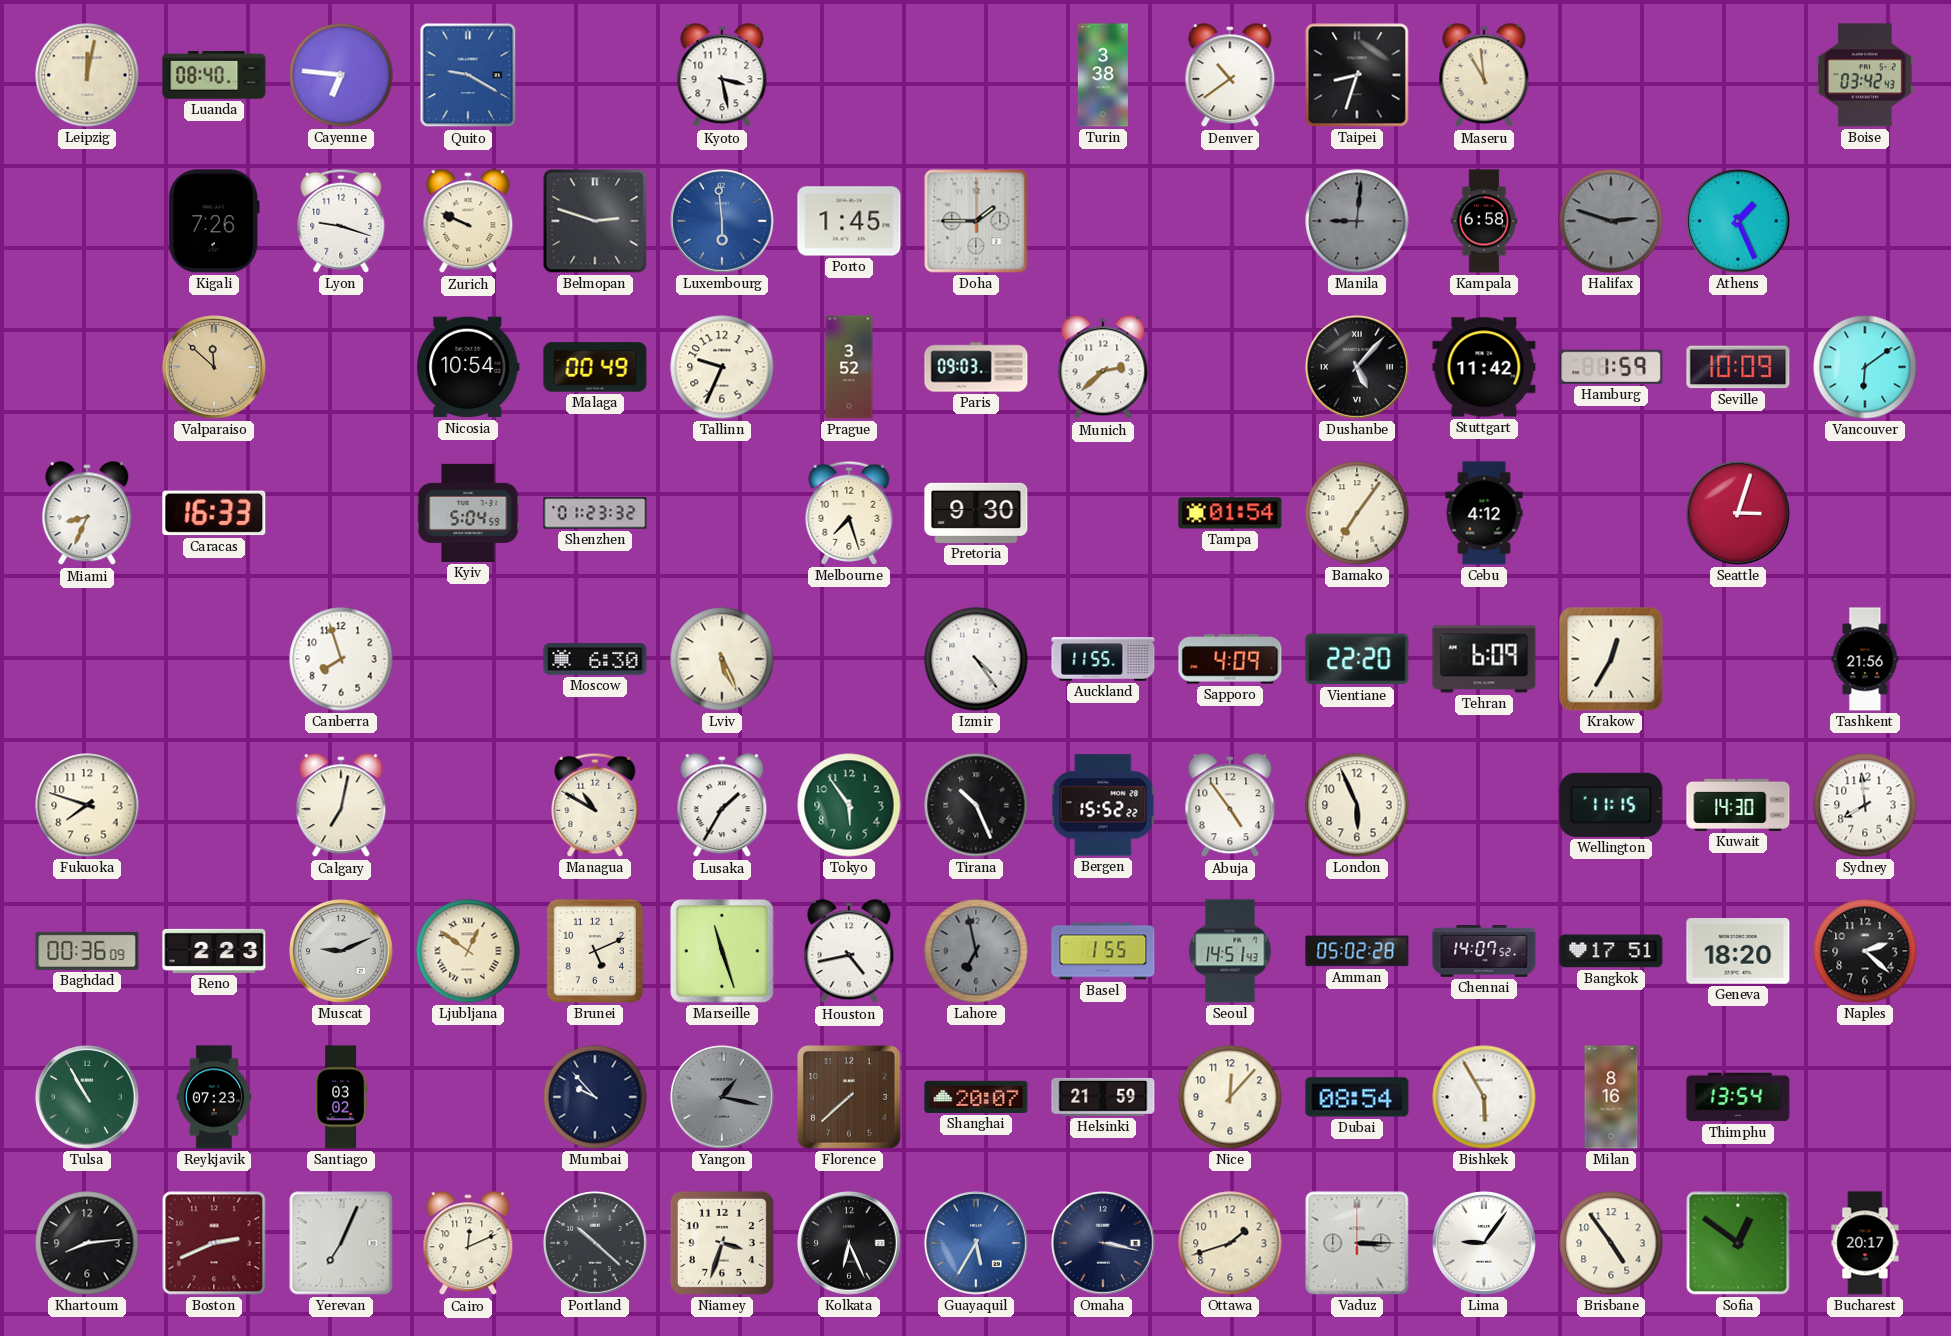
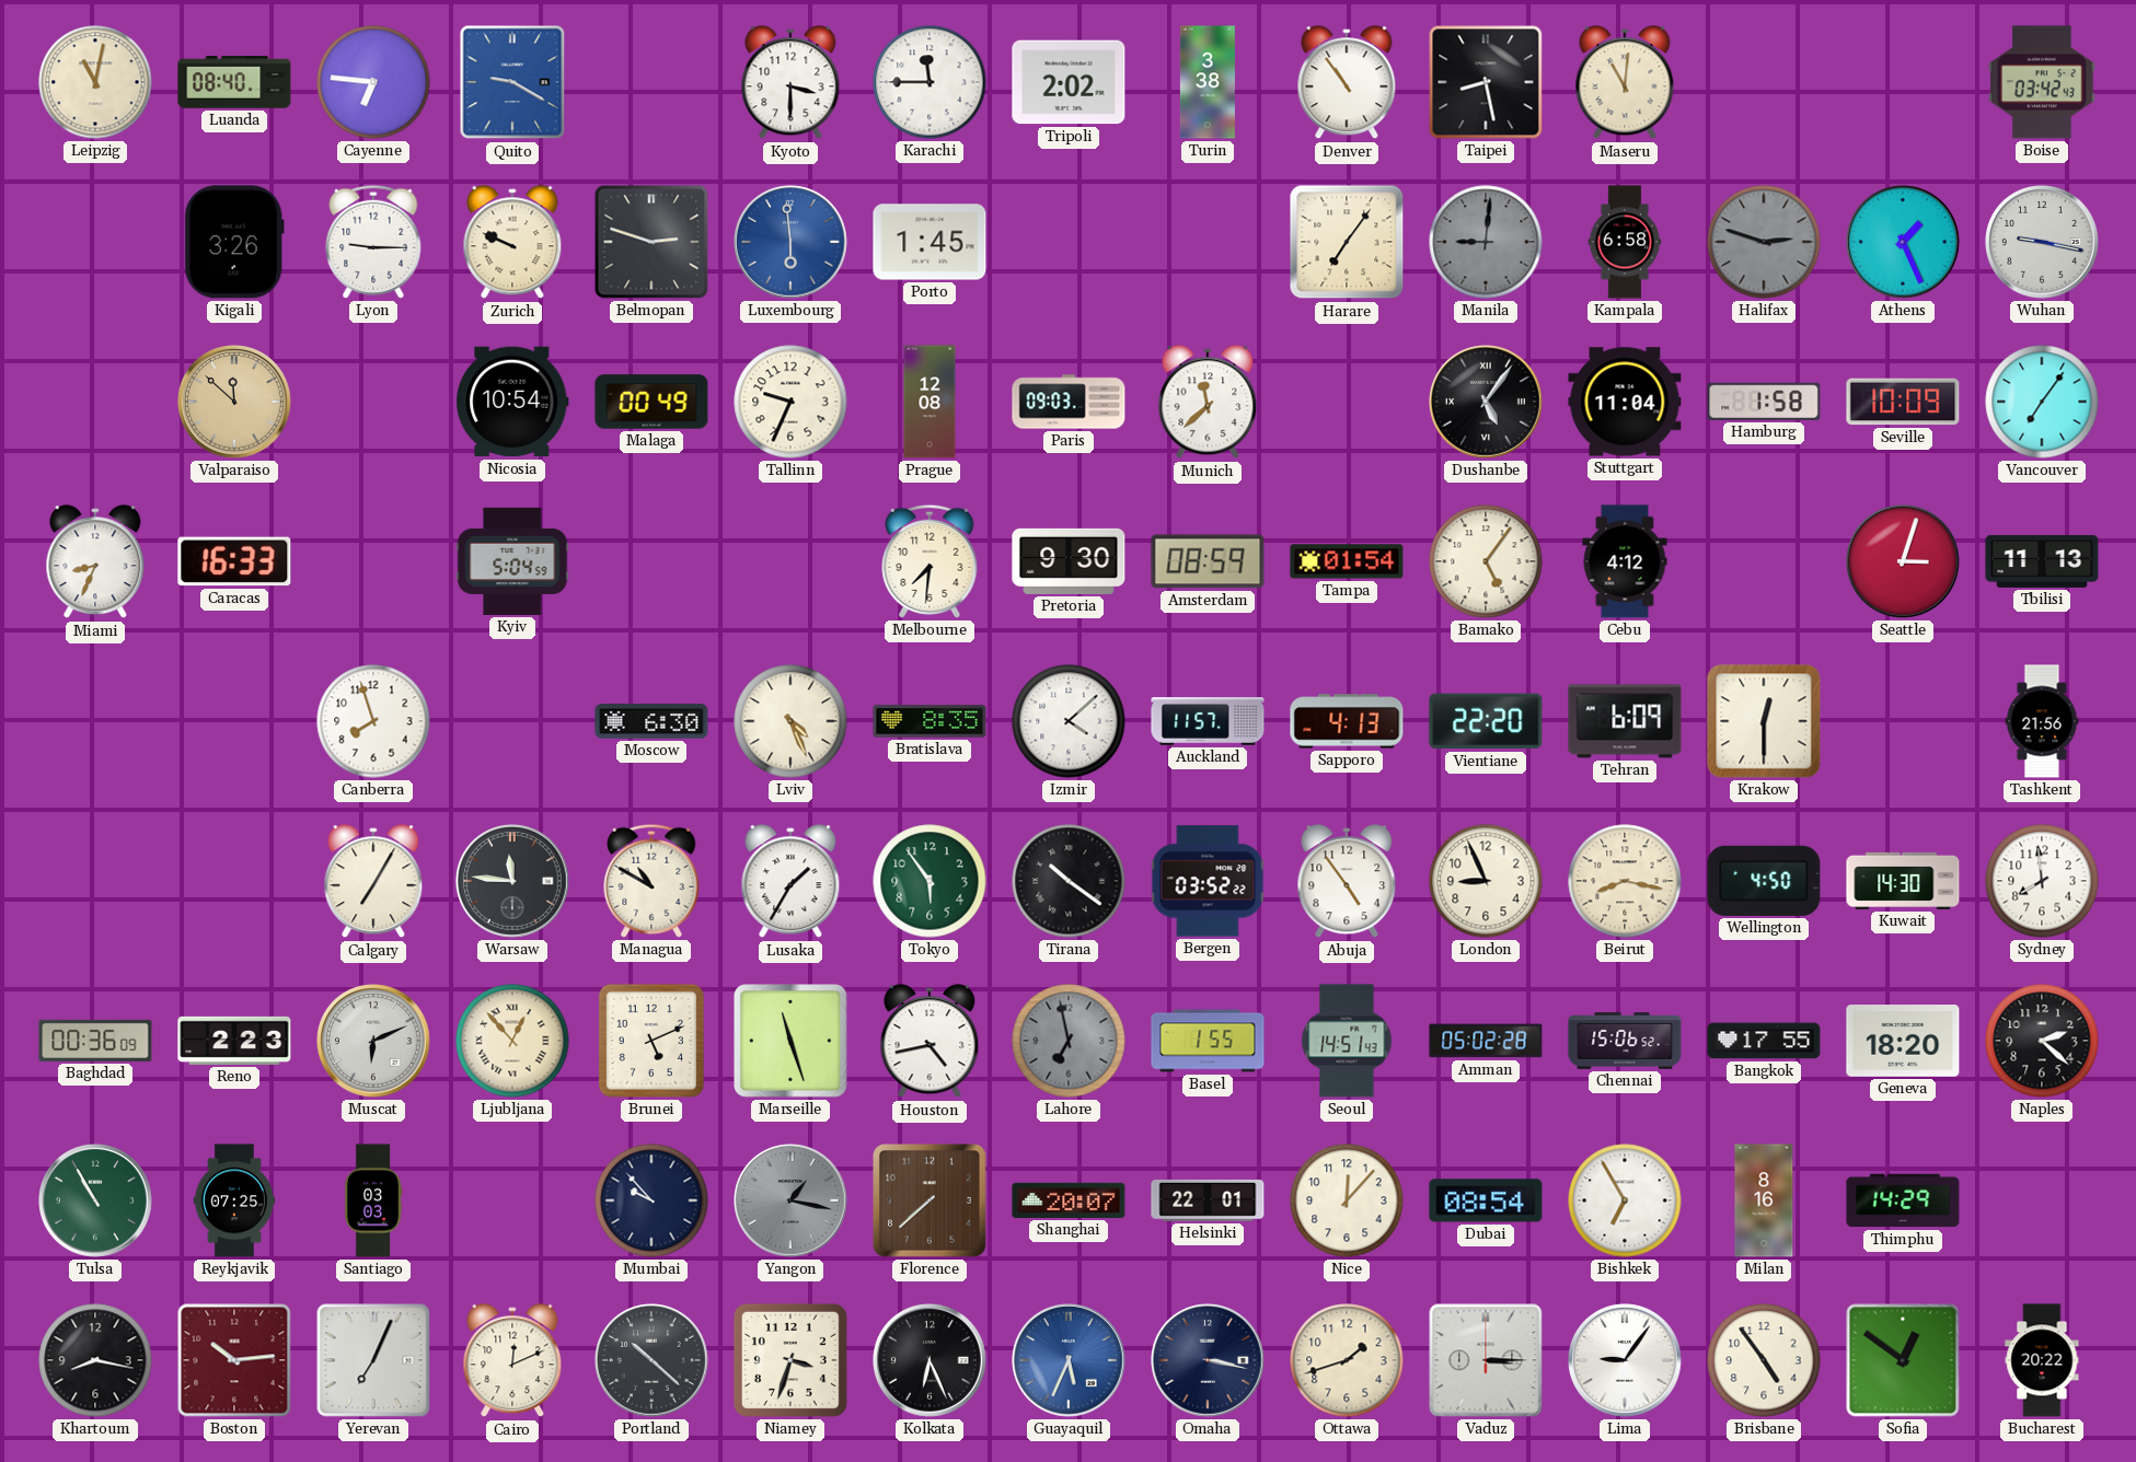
Leipzig: 12:02 -> 11:02
Kyoto: 3:28 -> 3:30
Karachi: none -> 11:45
Tripoli: none -> 2:02
Denver: 10:39 -> 10:54
Taipei: 8:33 -> 8:28
Maseru: 10:59 -> 11:01
Kigali: 7:26 -> 3:26
Lyon: 9:18 -> 9:15
Doha: 1:45 -> none
Harare: none -> 7:06
Wuhan: none -> 9:17
Prague: 3:52 -> 12:08
Munich: 2:38 -> 11:38
Dushanbe: 5:07 -> 5:06
Stuttgart: 11:42 -> 11:04
Hamburg: 1:59 -> 1:58
Vancouver: 6:09 -> 7:06
Shenzhen: 01:23 -> none
Melbourne: 7:27 -> 7:31
Amsterdam: none -> 08:59
Bamako: 7:06 -> 5:06
Tbilisi: none -> 11:13
Lviv: 5:26 -> 4:26
Bratislava: none -> 8:35
Izmir: 4:24 -> 4:08
Auckland: 11:55 -> 11:57
Sapporo: 4:09 -> 4:13
Krakow: 12:35 -> 12:30
Fukuoka: 7:48 -> none
Calgary: 7:02 -> 7:05
Warsaw: none -> 11:46
Tirana: 10:26 -> 10:21
Bergen: 15:52 -> 03:52
London: 5:56 -> 8:56
Beirut: none -> 8:17
Wellington: 11:15 -> 4:50
Muscat: 9:11 -> 6:11
Ljubljana: 12:51 -> 12:53
Chennai: 14:07 -> 15:06
Bangkok: 17:51 -> 17:55
Reykjavik: 07:23 -> 07:25
Santiago: 03:02 -> 03:03
Helsinki: 21:59 -> 22:01
Bishkek: 5:55 -> 6:55
Thimphu: 13:54 -> 14:29
Khartoum: 8:14 -> 8:17
Boston: 2:41 -> 10:14
Guayaquil: 5:35 -> 5:34
Bucharest: 20:17 -> 20:22
